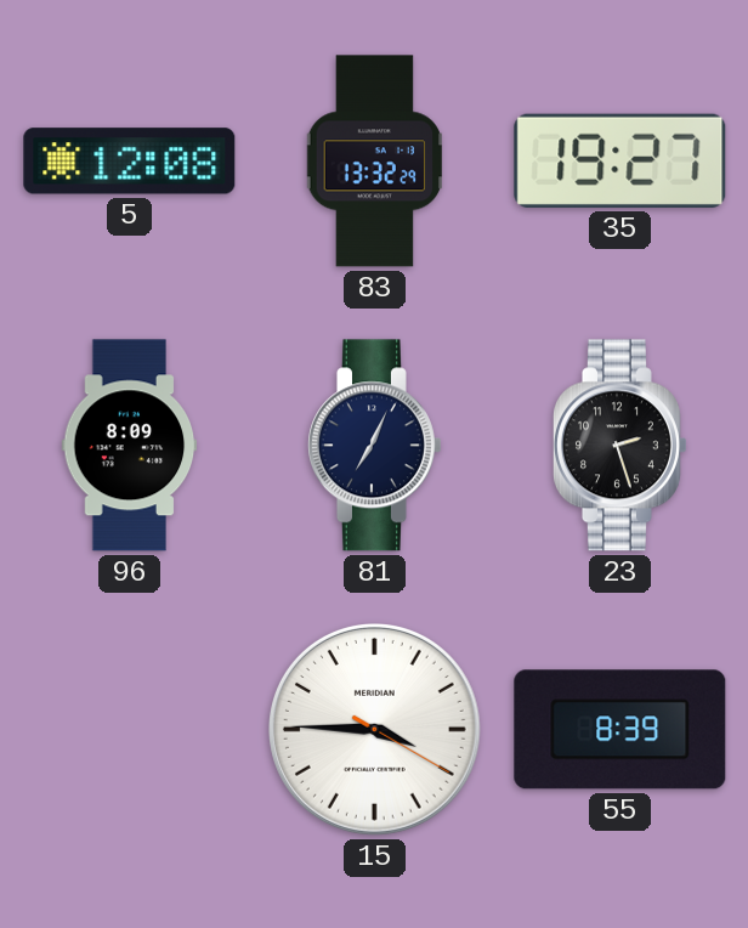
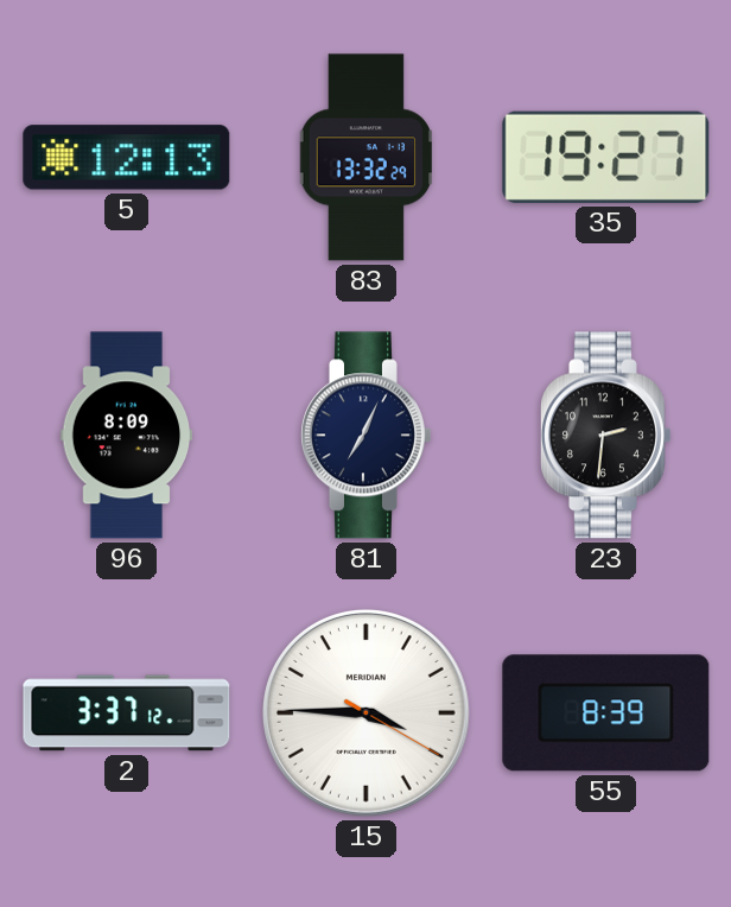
5: 12:08 -> 12:13
23: 2:27 -> 2:31
2: none -> 3:37
